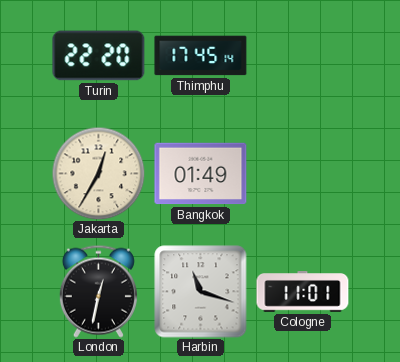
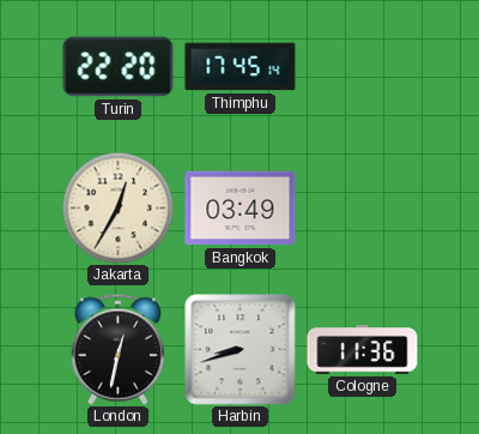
Bangkok: 01:49 -> 03:49
Harbin: 11:18 -> 8:42
Cologne: 11:01 -> 11:36
